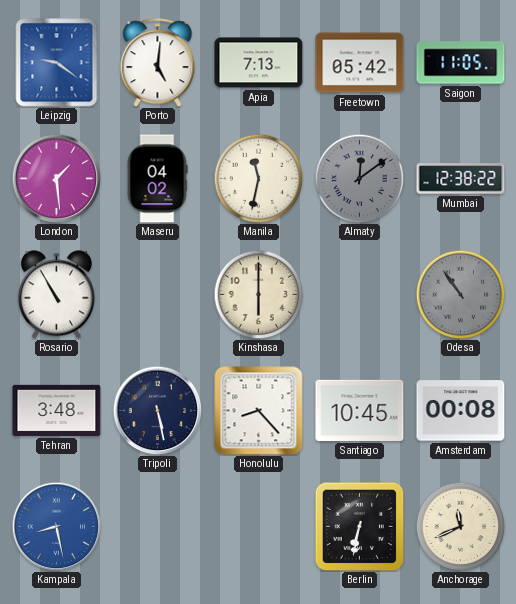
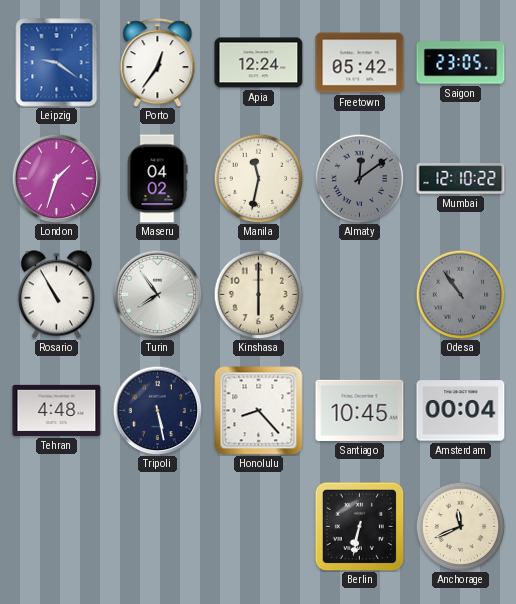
Porto: 5:01 -> 12:36
Apia: 7:13 -> 12:24
Saigon: 11:05 -> 23:05
London: 1:29 -> 1:33
Mumbai: 12:38 -> 12:10
Turin: none -> 7:54
Tehran: 3:48 -> 4:48
Amsterdam: 00:08 -> 00:04
Kampala: 8:28 -> none
